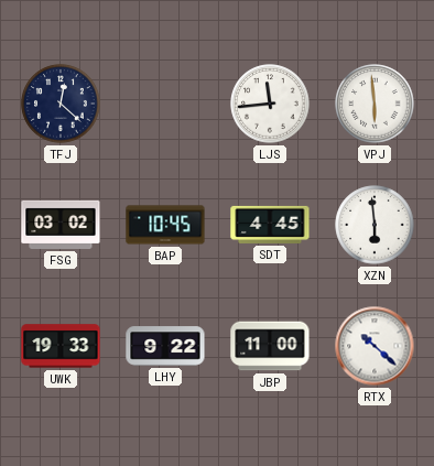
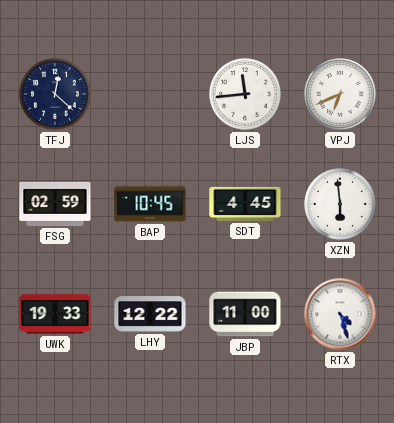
VPJ: 5:59 -> 6:41
FSG: 03:02 -> 02:59
LHY: 9:22 -> 12:22
RTX: 10:22 -> 4:27
